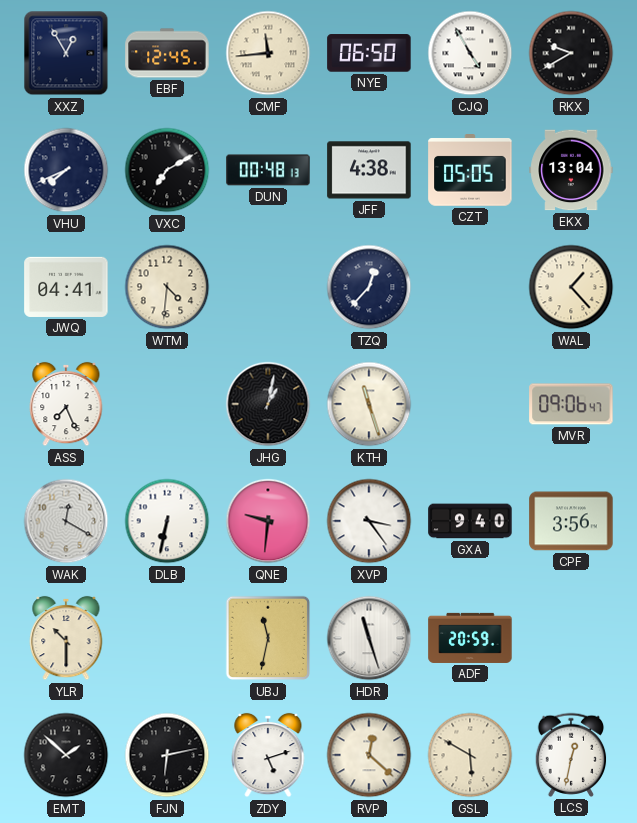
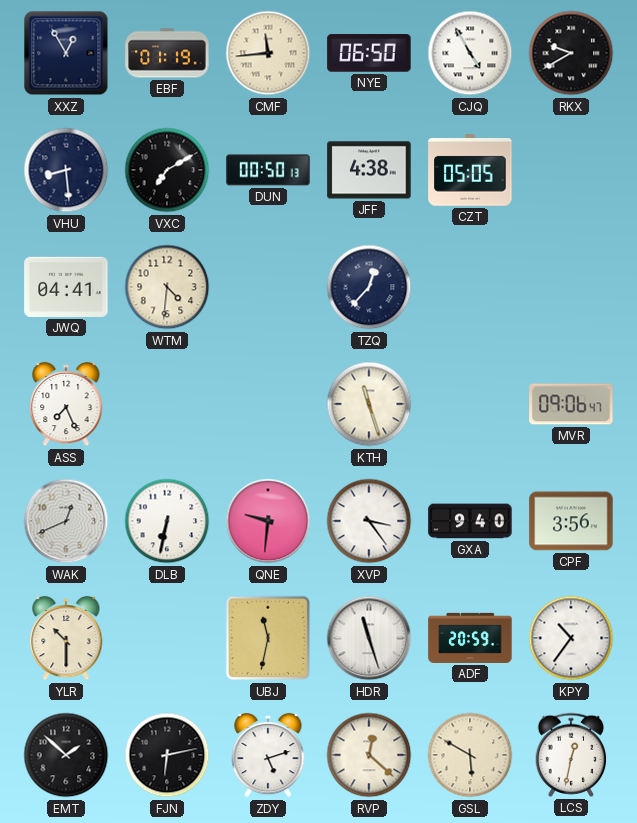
EBF: 12:45 -> 01:19
VHU: 7:41 -> 8:29
DUN: 00:48 -> 00:50
EKX: 13:04 -> none
WAL: 1:23 -> none
JHG: 1:02 -> none
WAK: 12:20 -> 12:41
KPY: none -> 10:36
